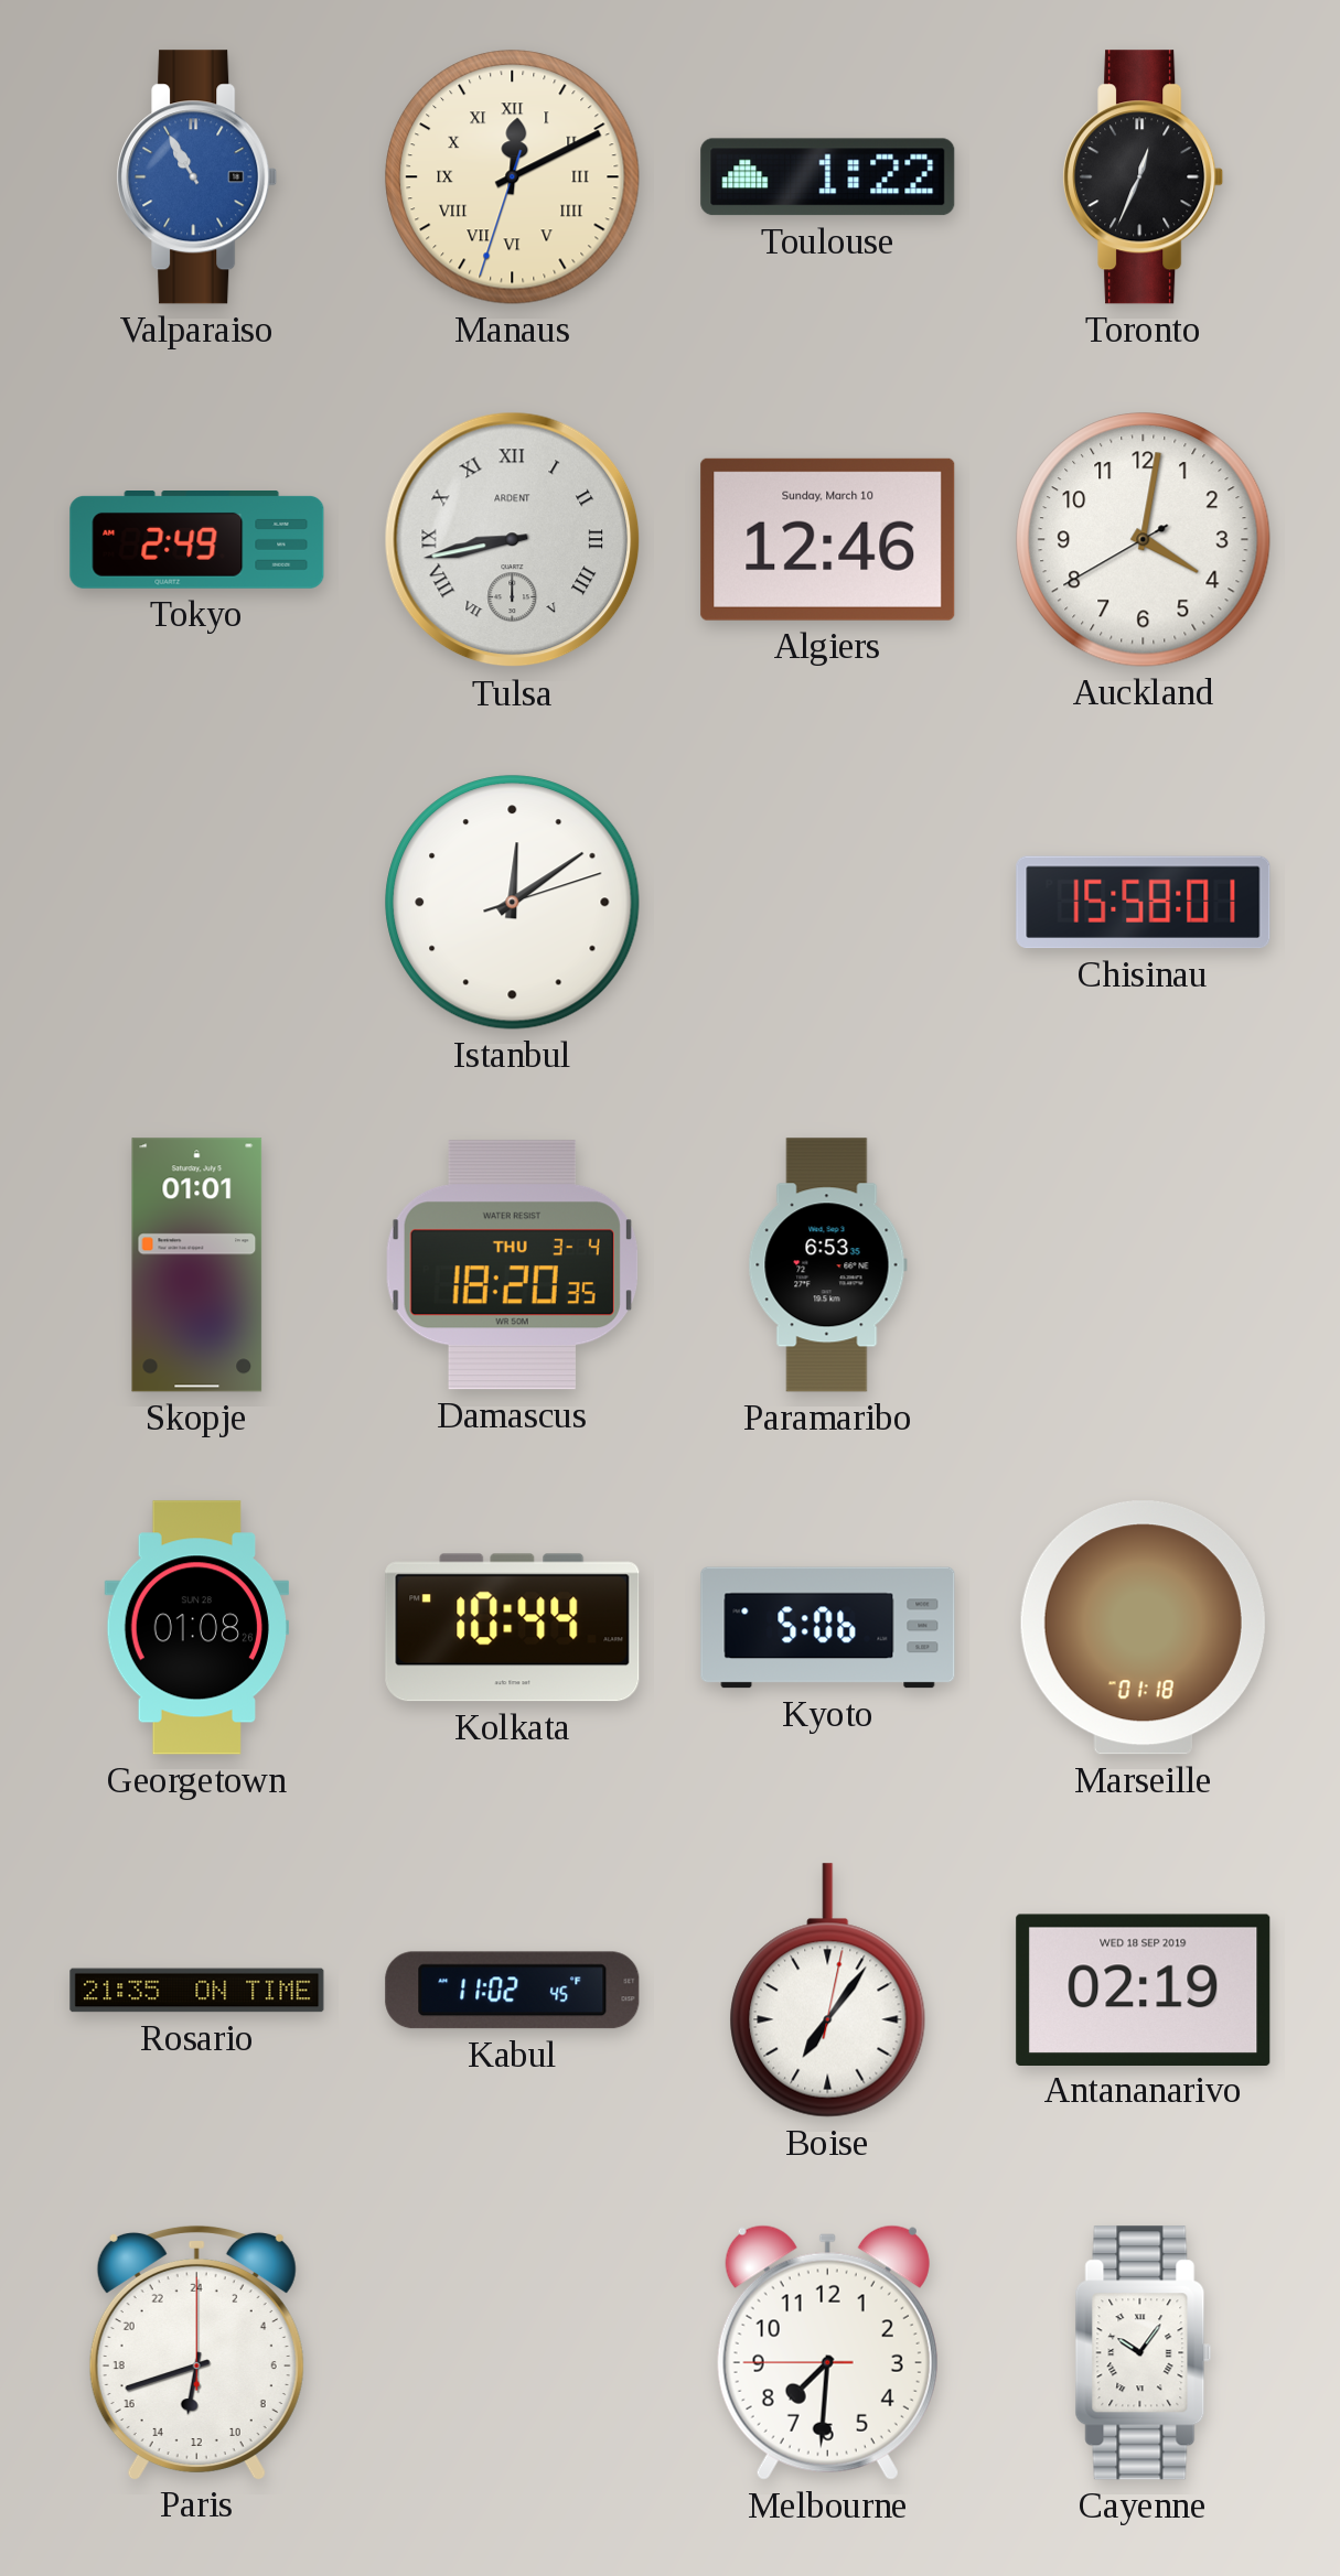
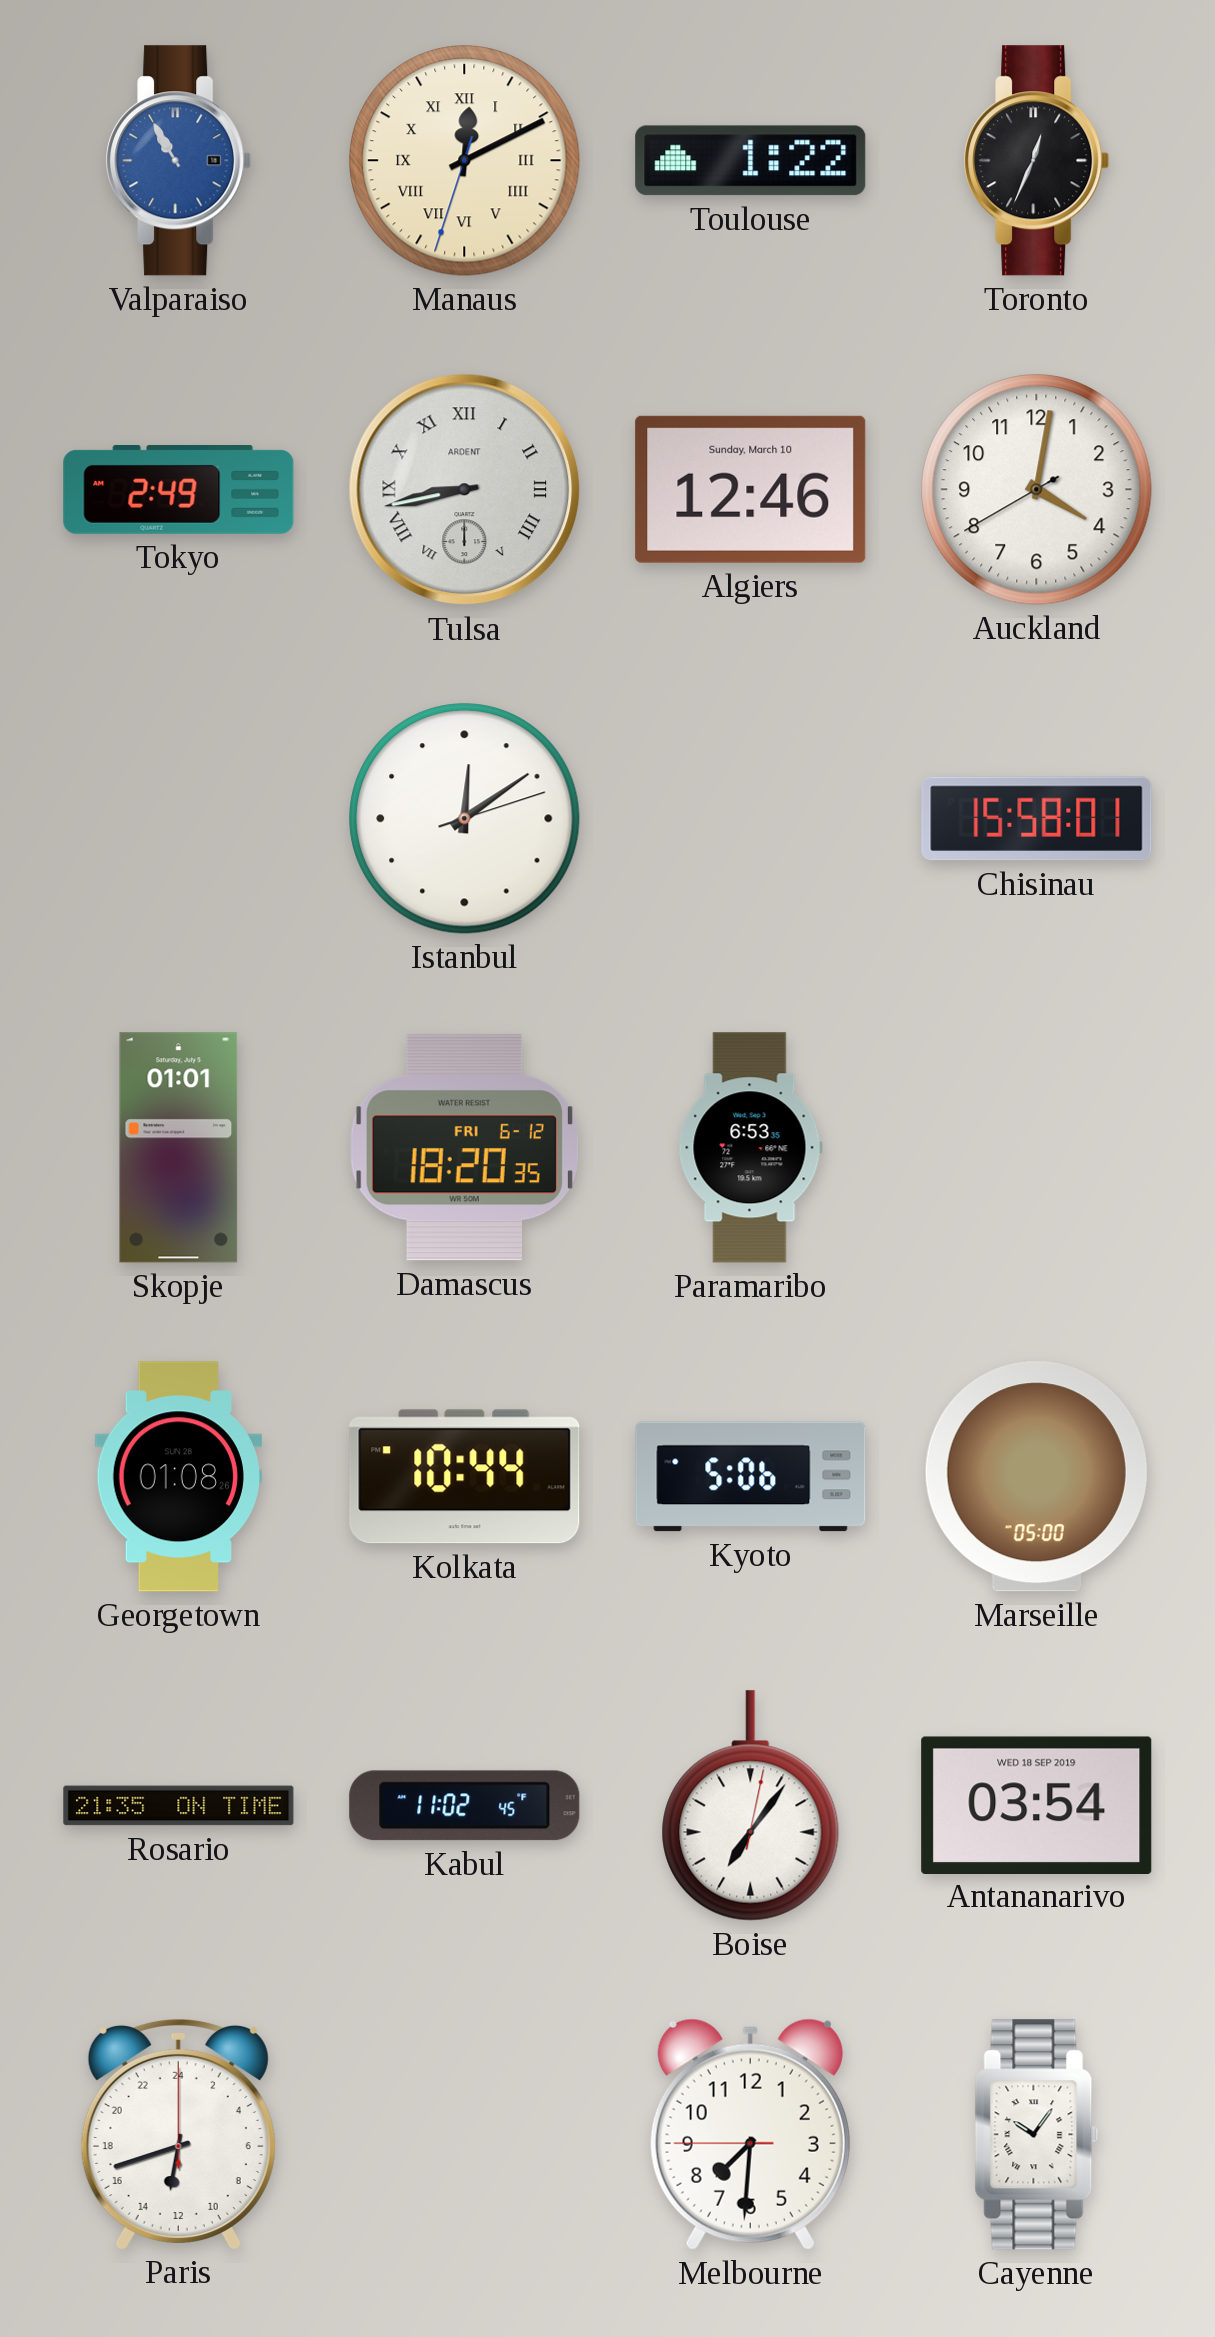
Damascus date: THU 3-4 -> FRI 6-12
Marseille: 01:18 -> 05:00
Antananarivo: 02:19 -> 03:54
